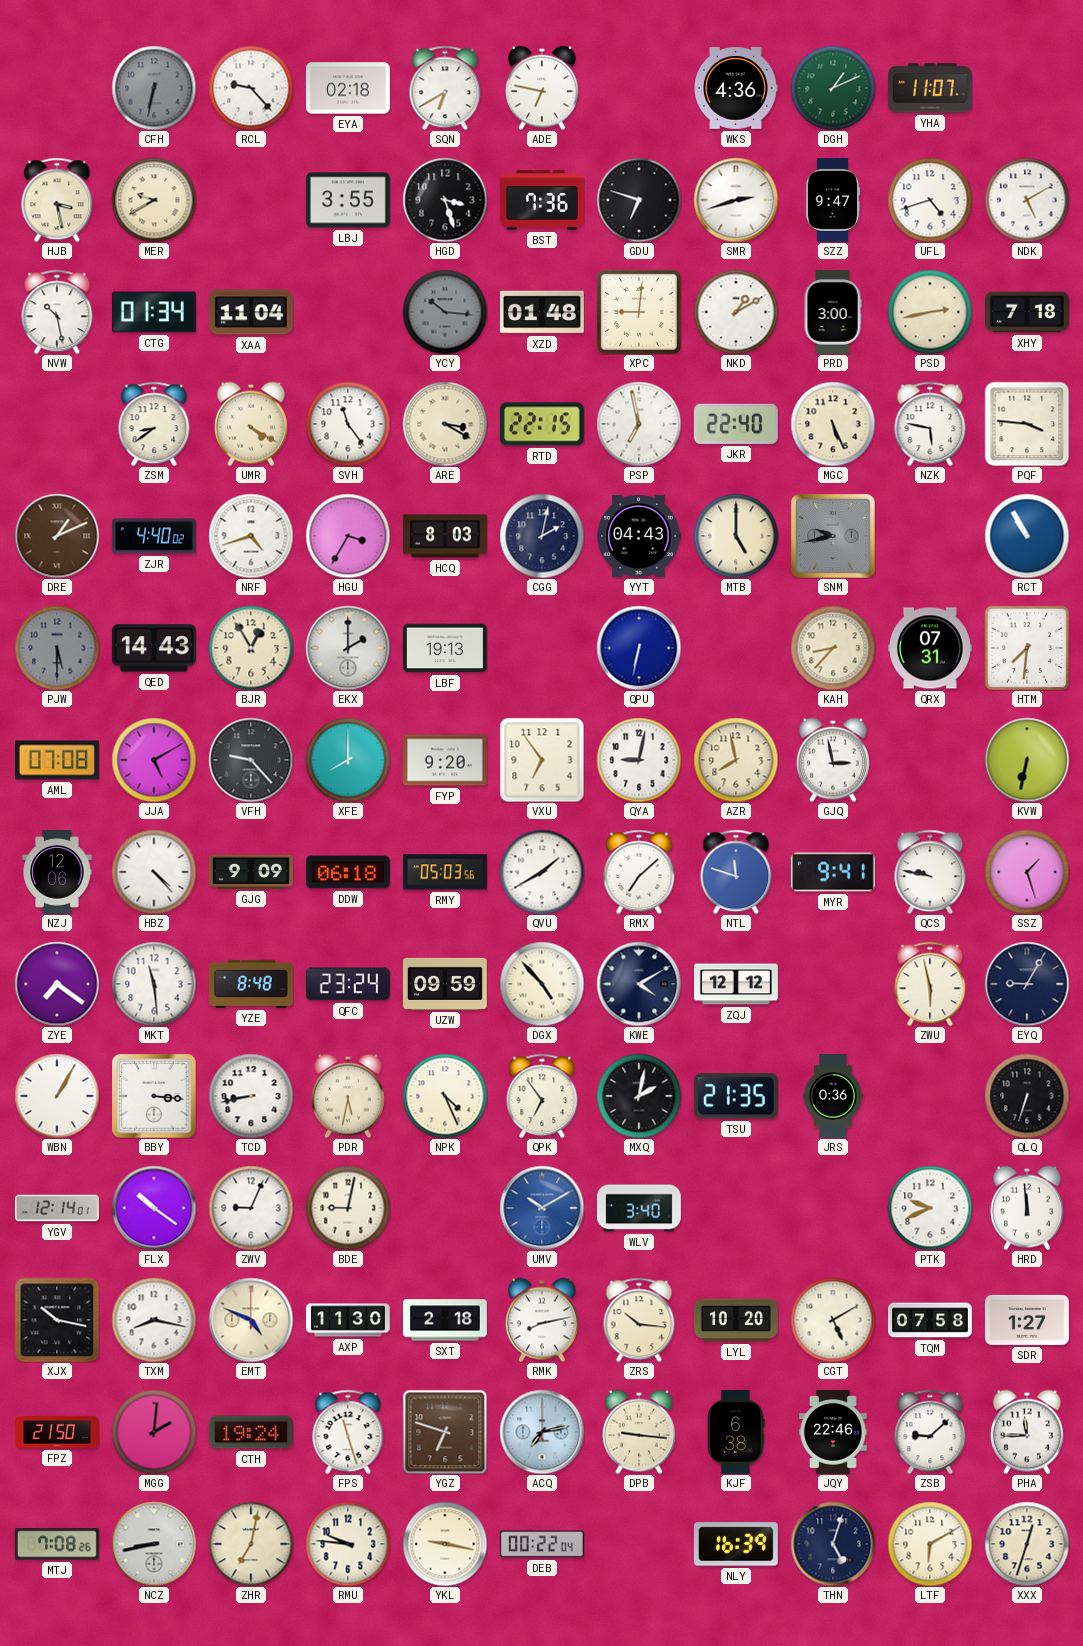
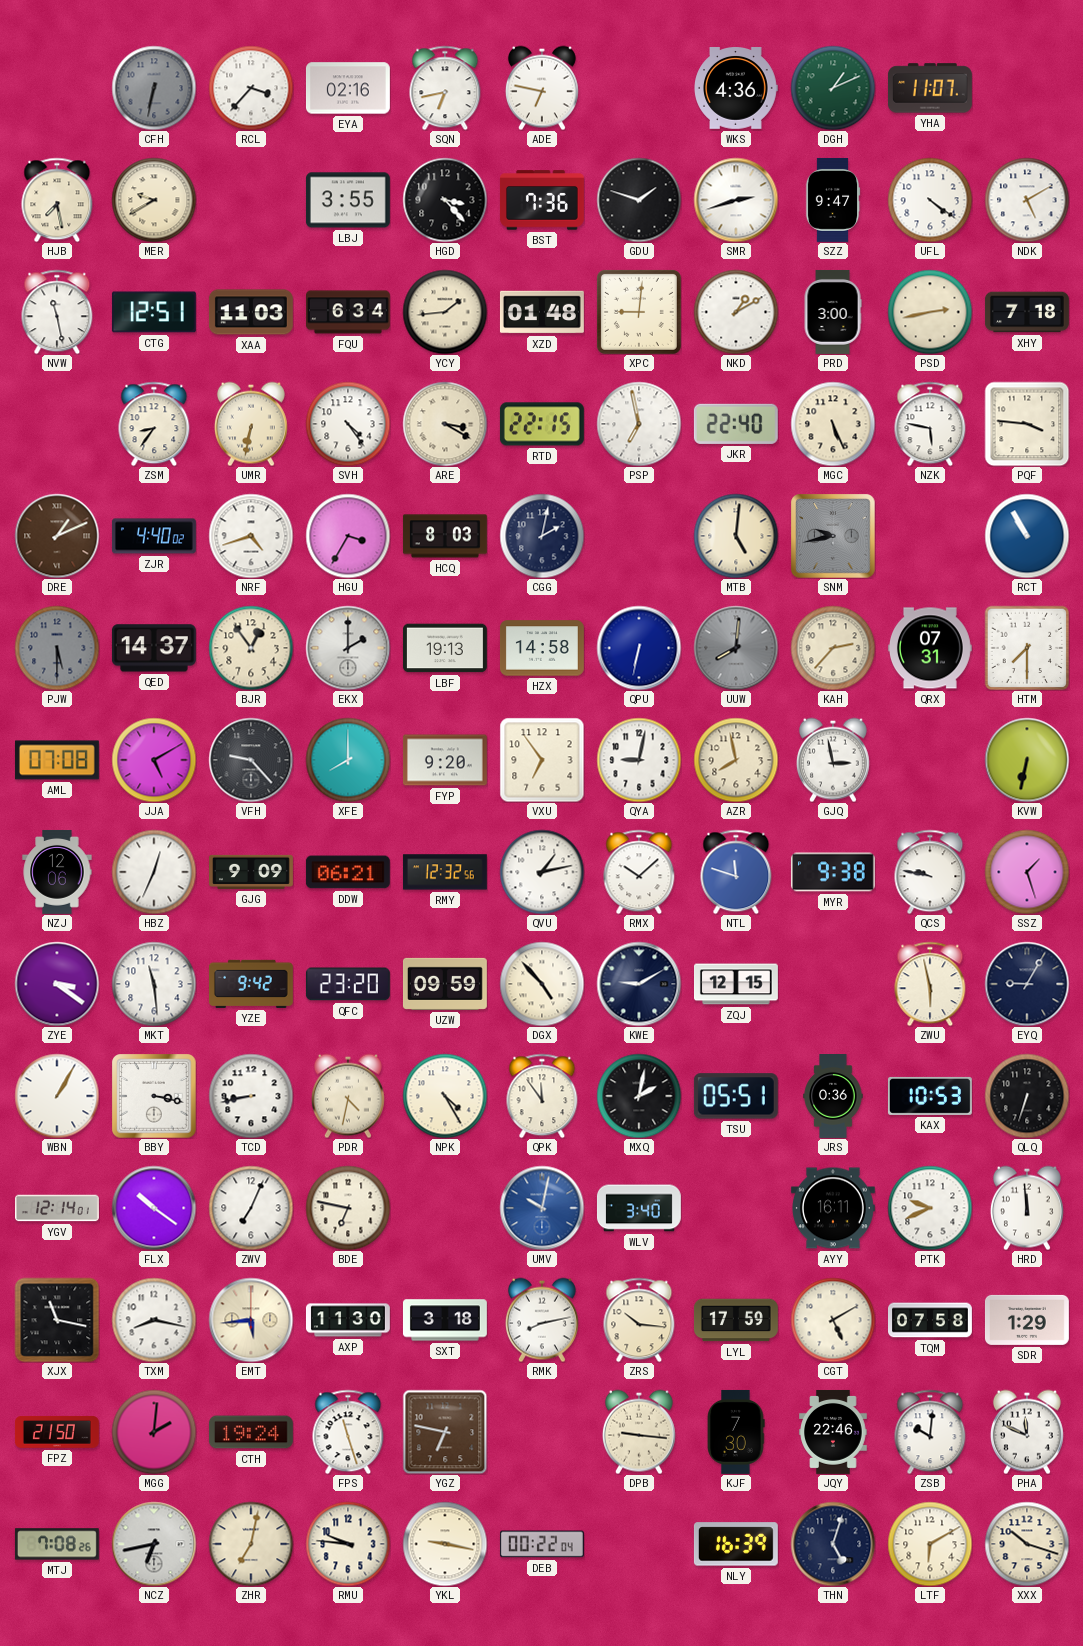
RCL: 9:23 -> 3:37
EYA: 02:18 -> 02:16
SQN: 6:40 -> 6:43
HJB: 3:28 -> 7:28
HGD: 3:27 -> 3:23
GDU: 6:48 -> 1:48
UFL: 4:42 -> 4:21
NVW: 10:28 -> 11:28
CTG: 01:34 -> 12:51
XAA: 11:04 -> 11:03
FQU: none -> 6:34
YCY: 10:16 -> 1:44
YCY dial: grey -> cream
ZSM: 8:39 -> 8:36
UMR: 4:20 -> 6:32
SVH: 11:24 -> 4:24
YYT: 04:43 -> none
MTB: 5:00 -> 5:01
QED: 14:43 -> 14:37
BJR: 12:55 -> 12:54
HZX: none -> 14:58
UUW: none -> 8:01
KAH: 8:37 -> 2:37
HTM: 7:31 -> 7:30
HBZ: 4:23 -> 12:34
DDW: 06:18 -> 06:21
RMY: 05:03 -> 12:32
QVU: 1:40 -> 1:13
RMX: 7:08 -> 10:08
MYR: 9:41 -> 9:38
ZYE: 7:21 -> 3:21
YZE: 8:48 -> 9:42
QFC: 23:24 -> 23:20
KWE: 4:10 -> 9:10
ZQJ: 12:12 -> 12:15
BBY: 3:16 -> 3:17
PDR: 5:32 -> 4:32
NPK: 4:26 -> 4:25
QPK: 6:54 -> 11:54
TSU: 21:35 -> 05:51
KAX: none -> 10:53
ZWV: 9:04 -> 7:04
BDE: 9:02 -> 6:47
UMV: 10:10 -> 10:02
AYY: none -> 16:11
XJX: 10:17 -> 11:17
EMT: 4:49 -> 5:44
SXT: 2:18 -> 3:18
LYL: 10:20 -> 17:59
SDR: 1:27 -> 1:29
YGZ: 6:48 -> 6:47
ACQ: 7:13 -> none
KJF: 6:38 -> 7:30
ZSB: 9:08 -> 10:01
PHA: 11:45 -> 11:49
NCZ: 8:43 -> 6:43
XXX: 12:33 -> 10:18
